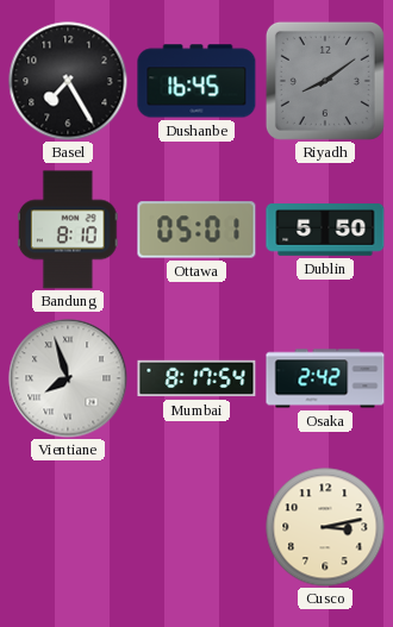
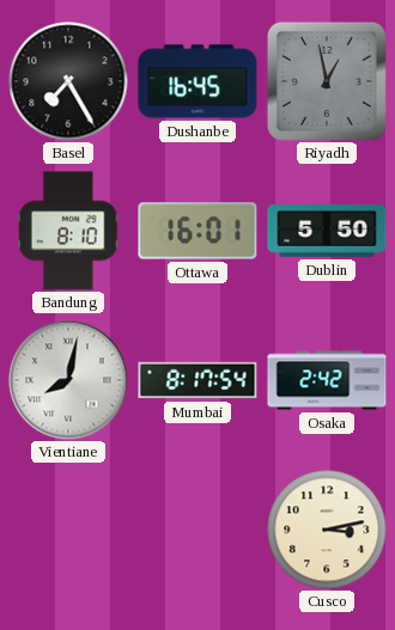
Riyadh: 8:09 -> 12:58
Ottawa: 05:01 -> 16:01
Vientiane: 7:57 -> 8:02
